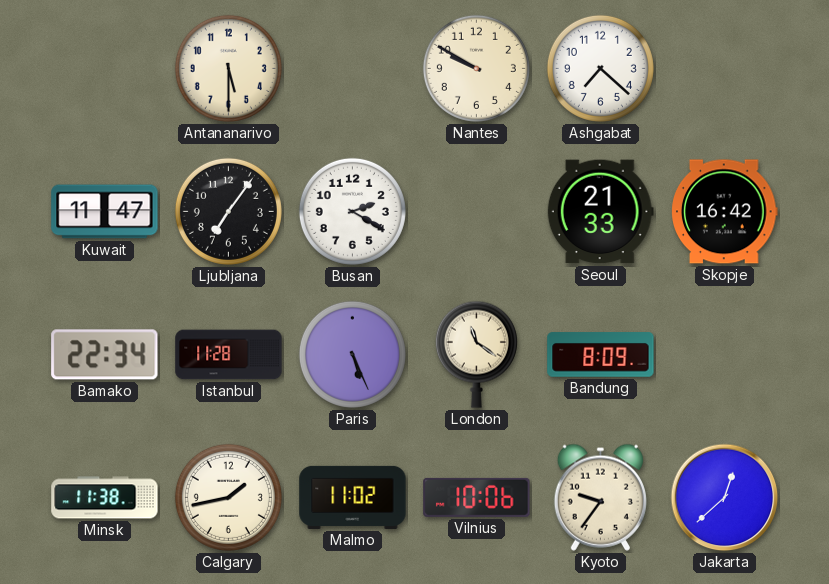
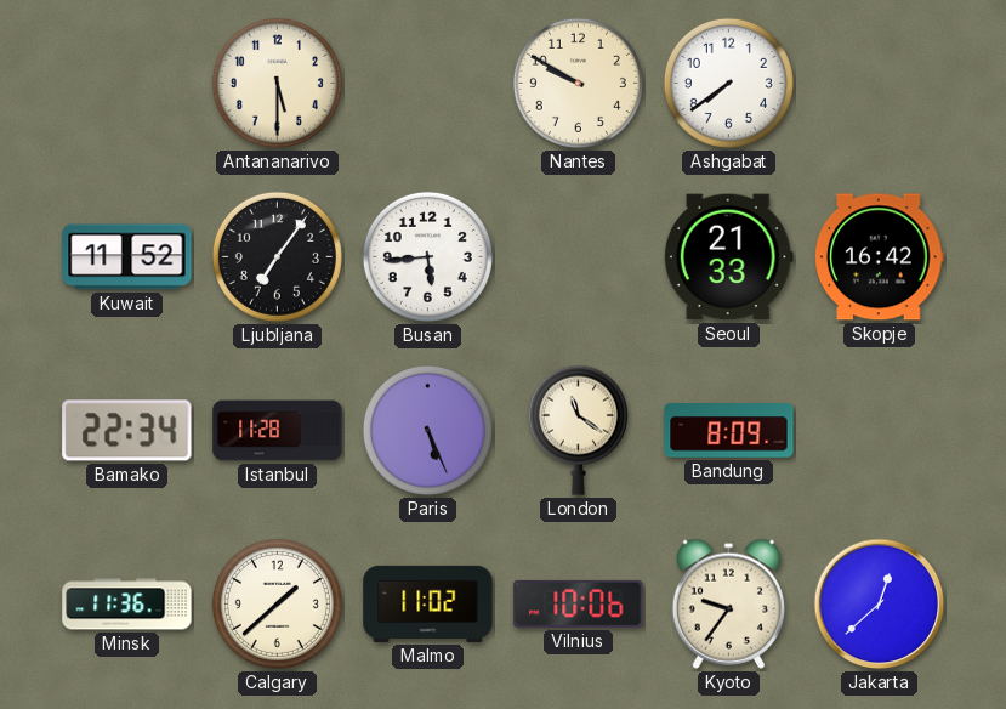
Ashgabat: 7:22 -> 7:39
Kuwait: 11:47 -> 11:52
Busan: 2:20 -> 5:44
Minsk: 11:38 -> 11:36
Calgary: 1:43 -> 1:38
